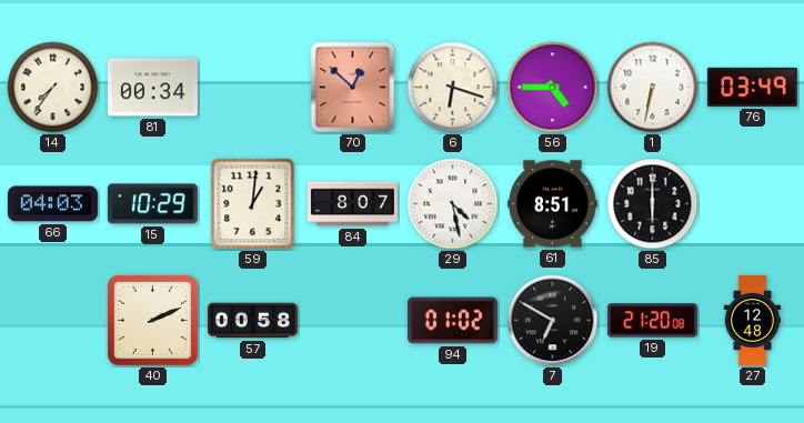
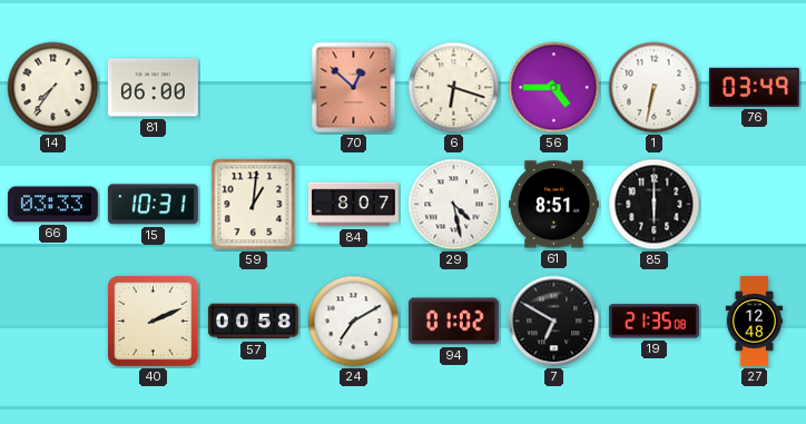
81: 00:34 -> 06:00
66: 04:03 -> 03:33
15: 10:29 -> 10:31
24: none -> 7:10
19: 21:20 -> 21:35
